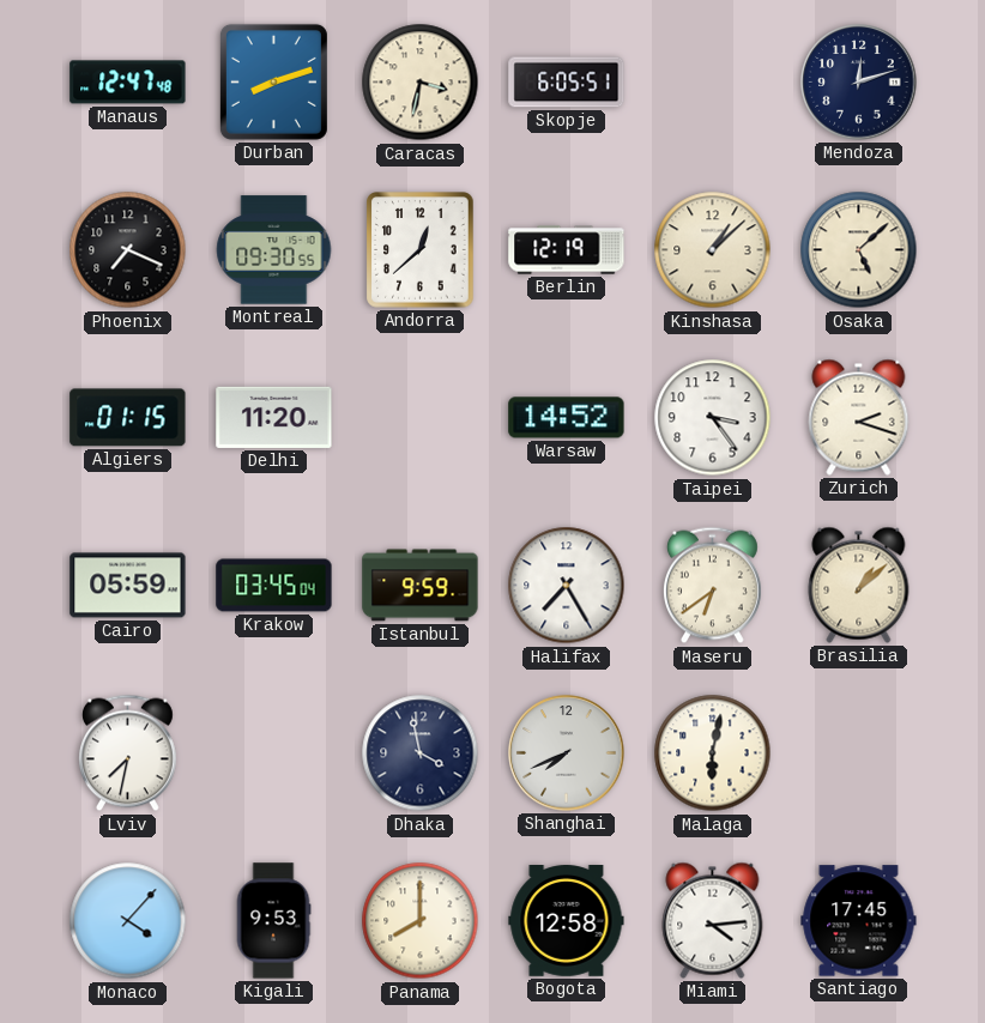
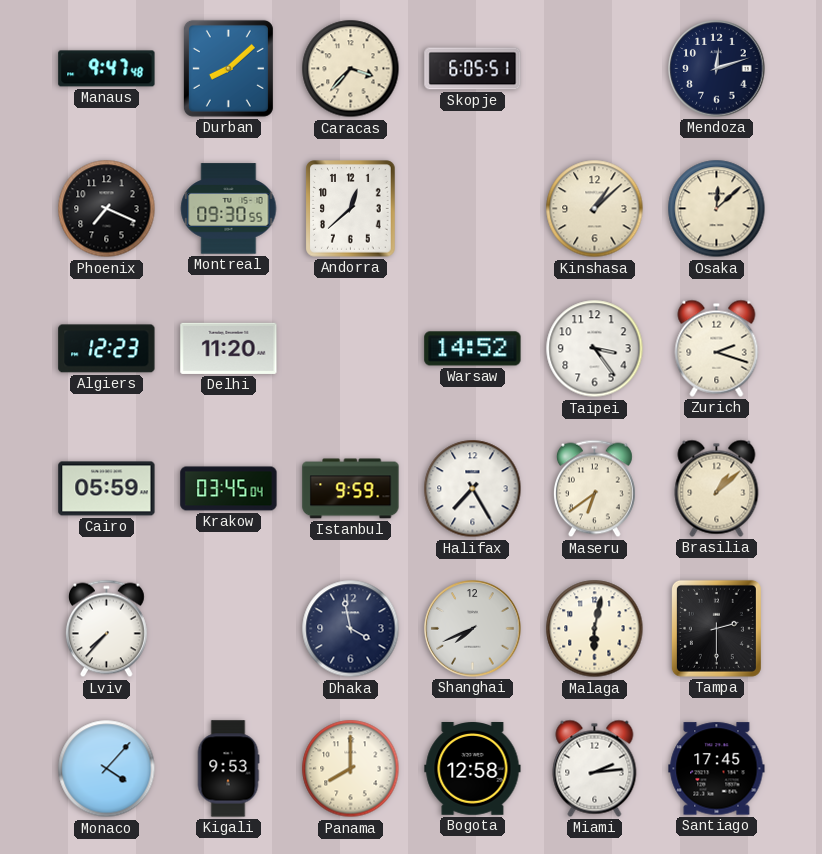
Manaus: 12:47 -> 9:47
Durban: 8:12 -> 8:08
Caracas: 3:32 -> 3:37
Berlin: 12:19 -> none
Osaka: 5:08 -> 12:08
Algiers: 01:15 -> 12:23
Lviv: 7:32 -> 7:37
Tampa: none -> 2:30
Miami: 4:14 -> 2:14
